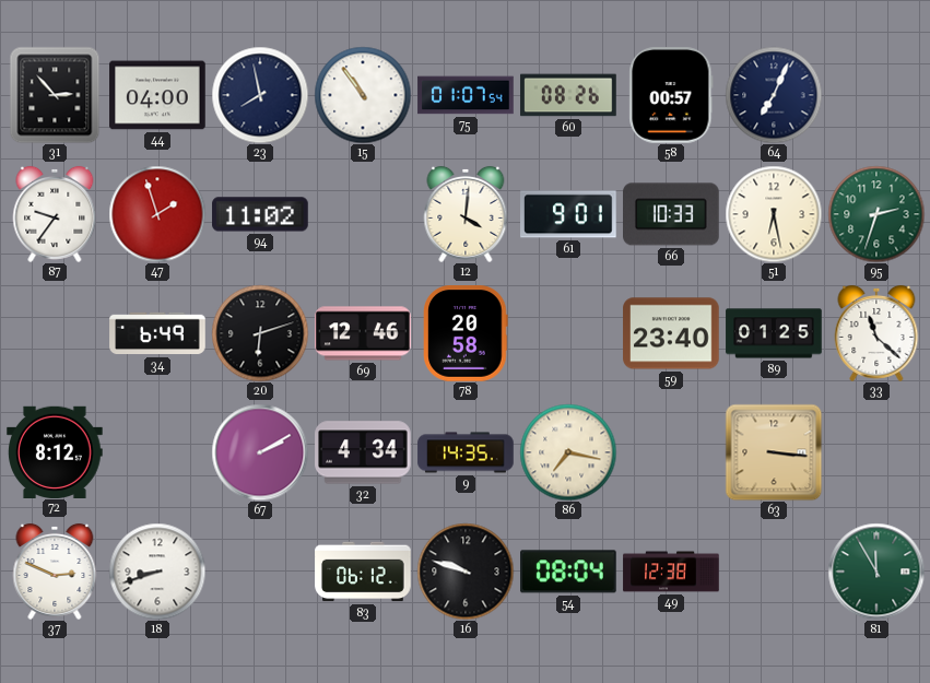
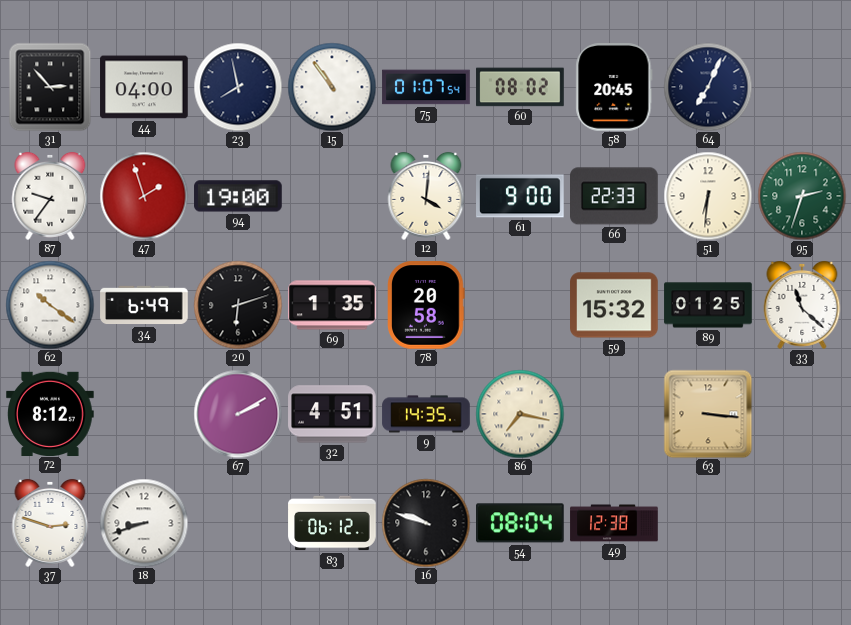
60: 08:26 -> 08:02
58: 00:57 -> 20:45
94: 11:02 -> 19:00
61: 9:01 -> 9:00
66: 10:33 -> 22:33
51: 6:28 -> 6:31
62: none -> 10:21
69: 12:46 -> 1:35
59: 23:40 -> 15:32
32: 4:34 -> 4:51
37: 2:49 -> 2:48
81: 11:55 -> none
